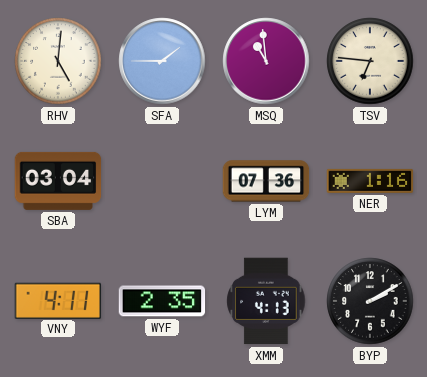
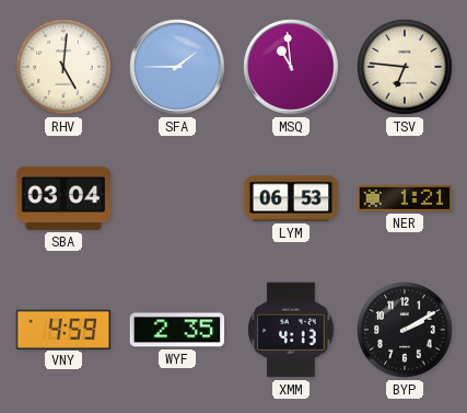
LYM: 07:36 -> 06:53
NER: 1:16 -> 1:21
VNY: 4:11 -> 4:59
